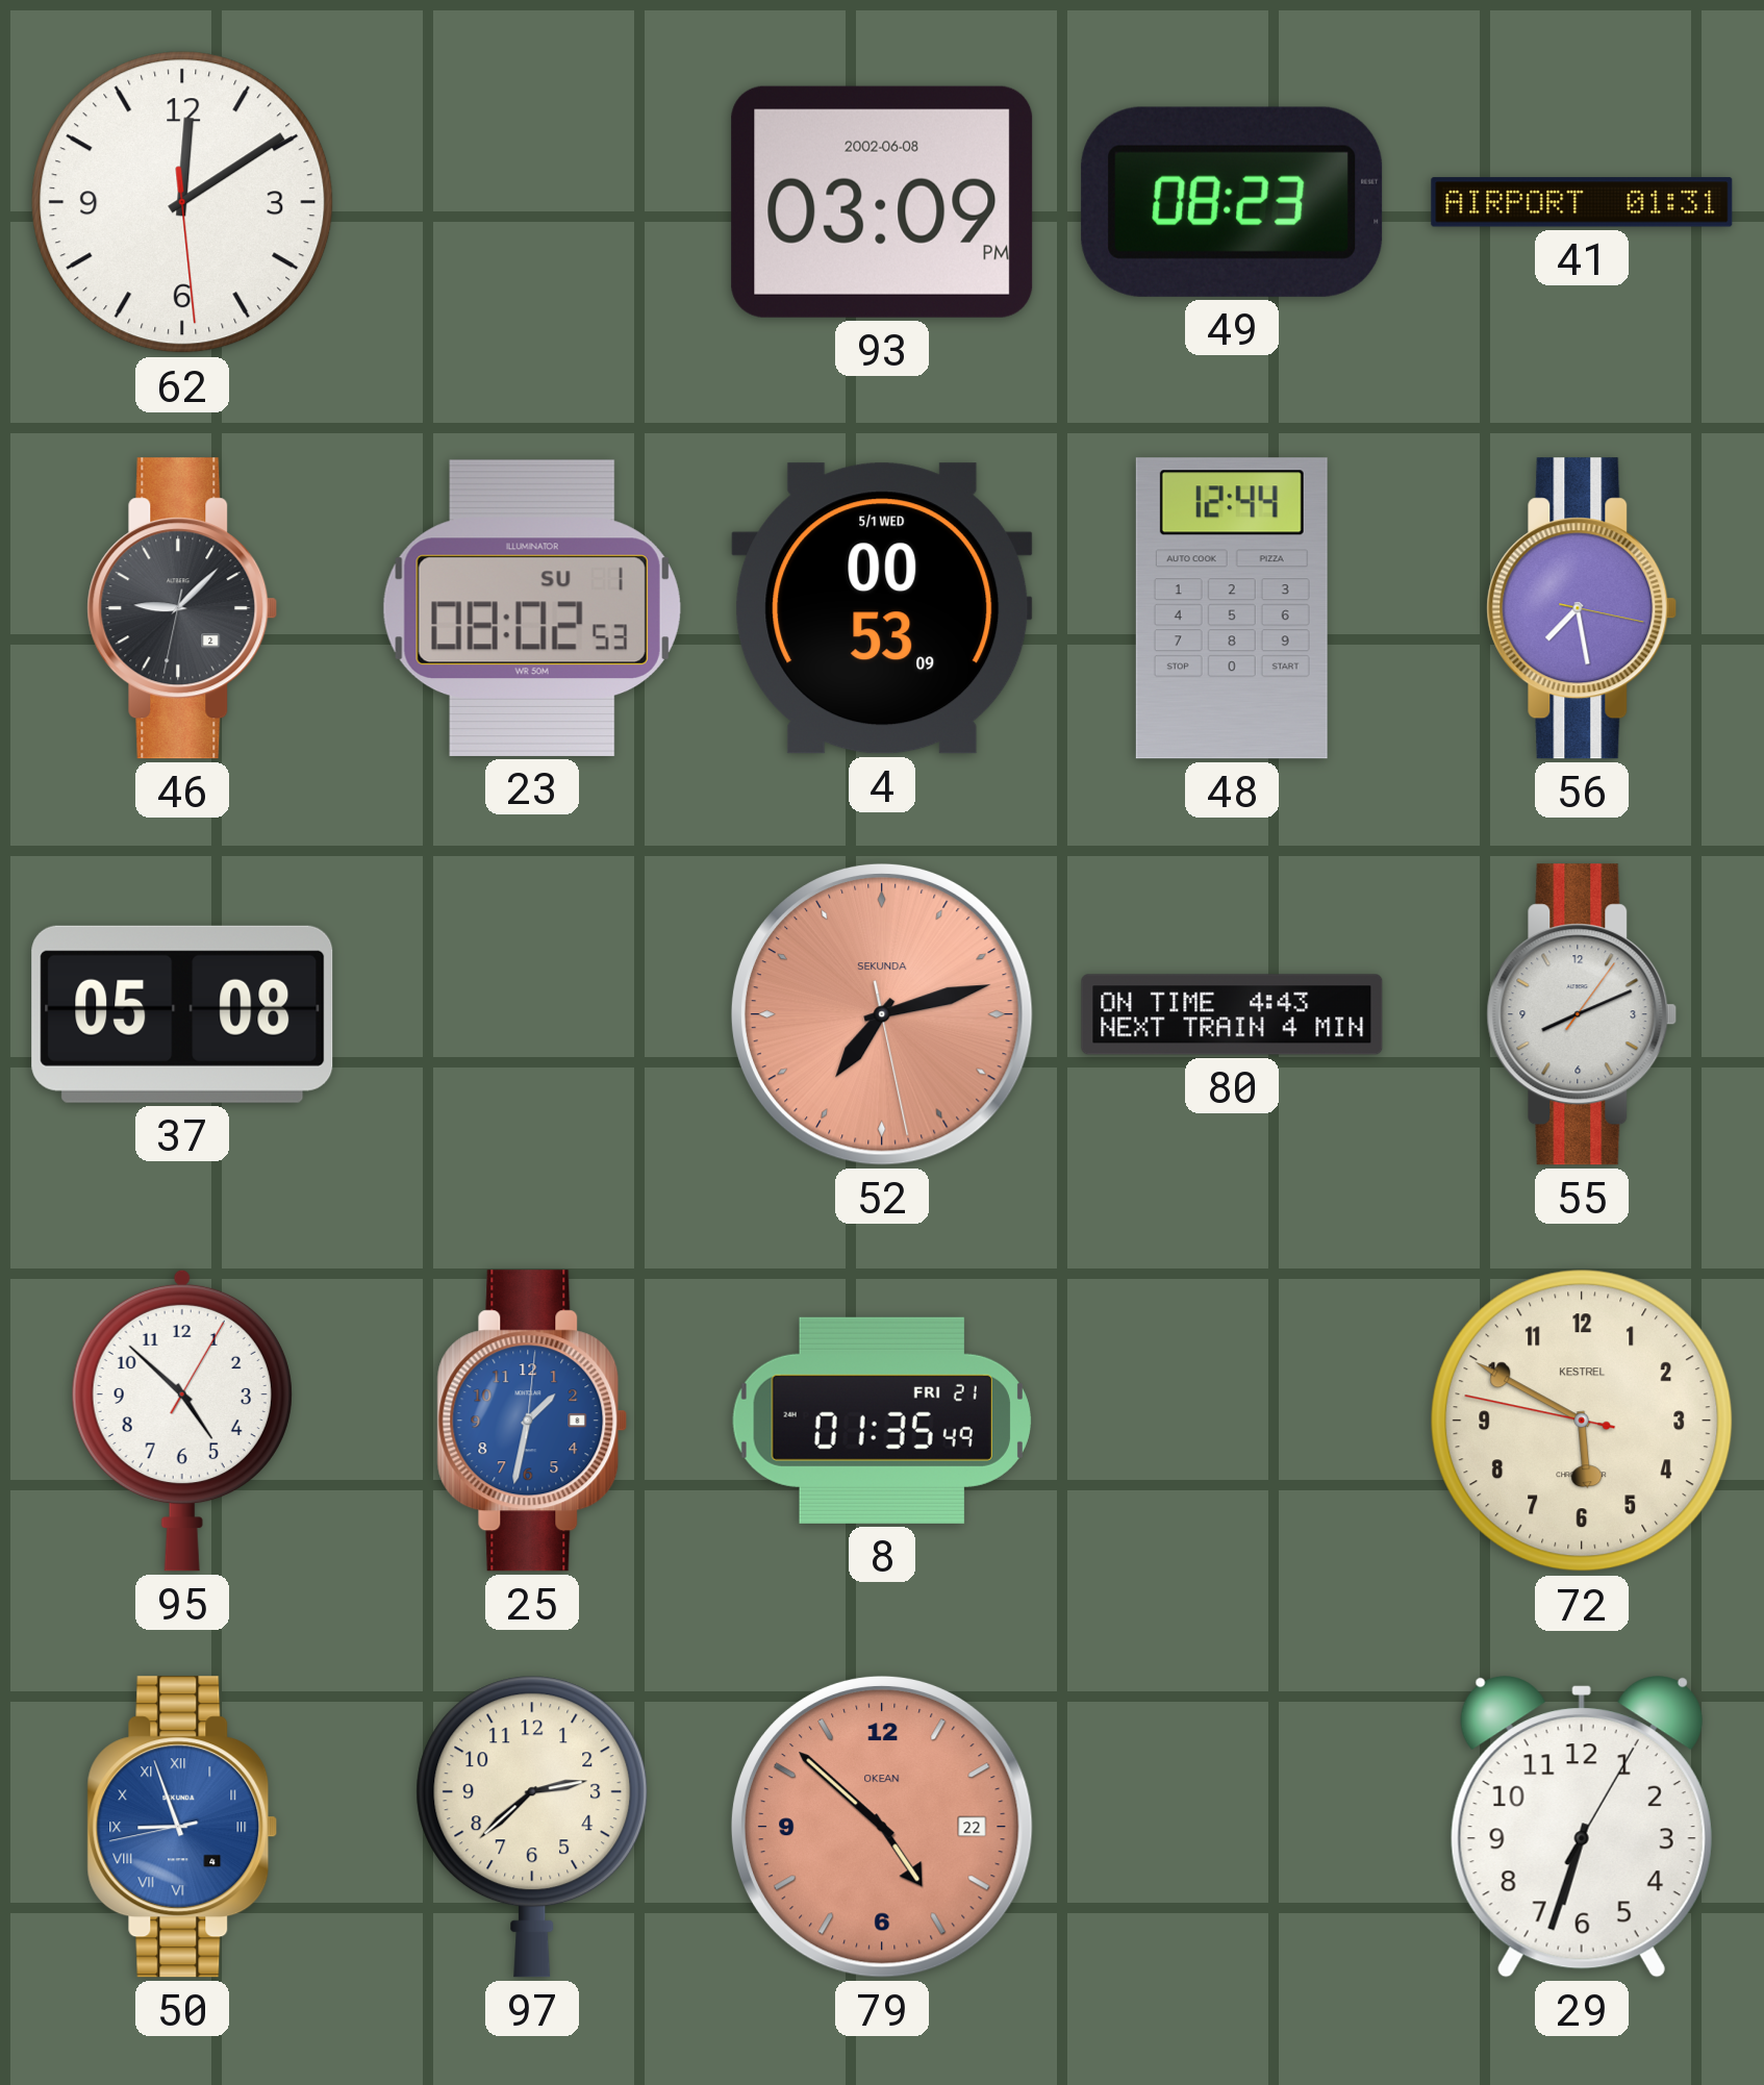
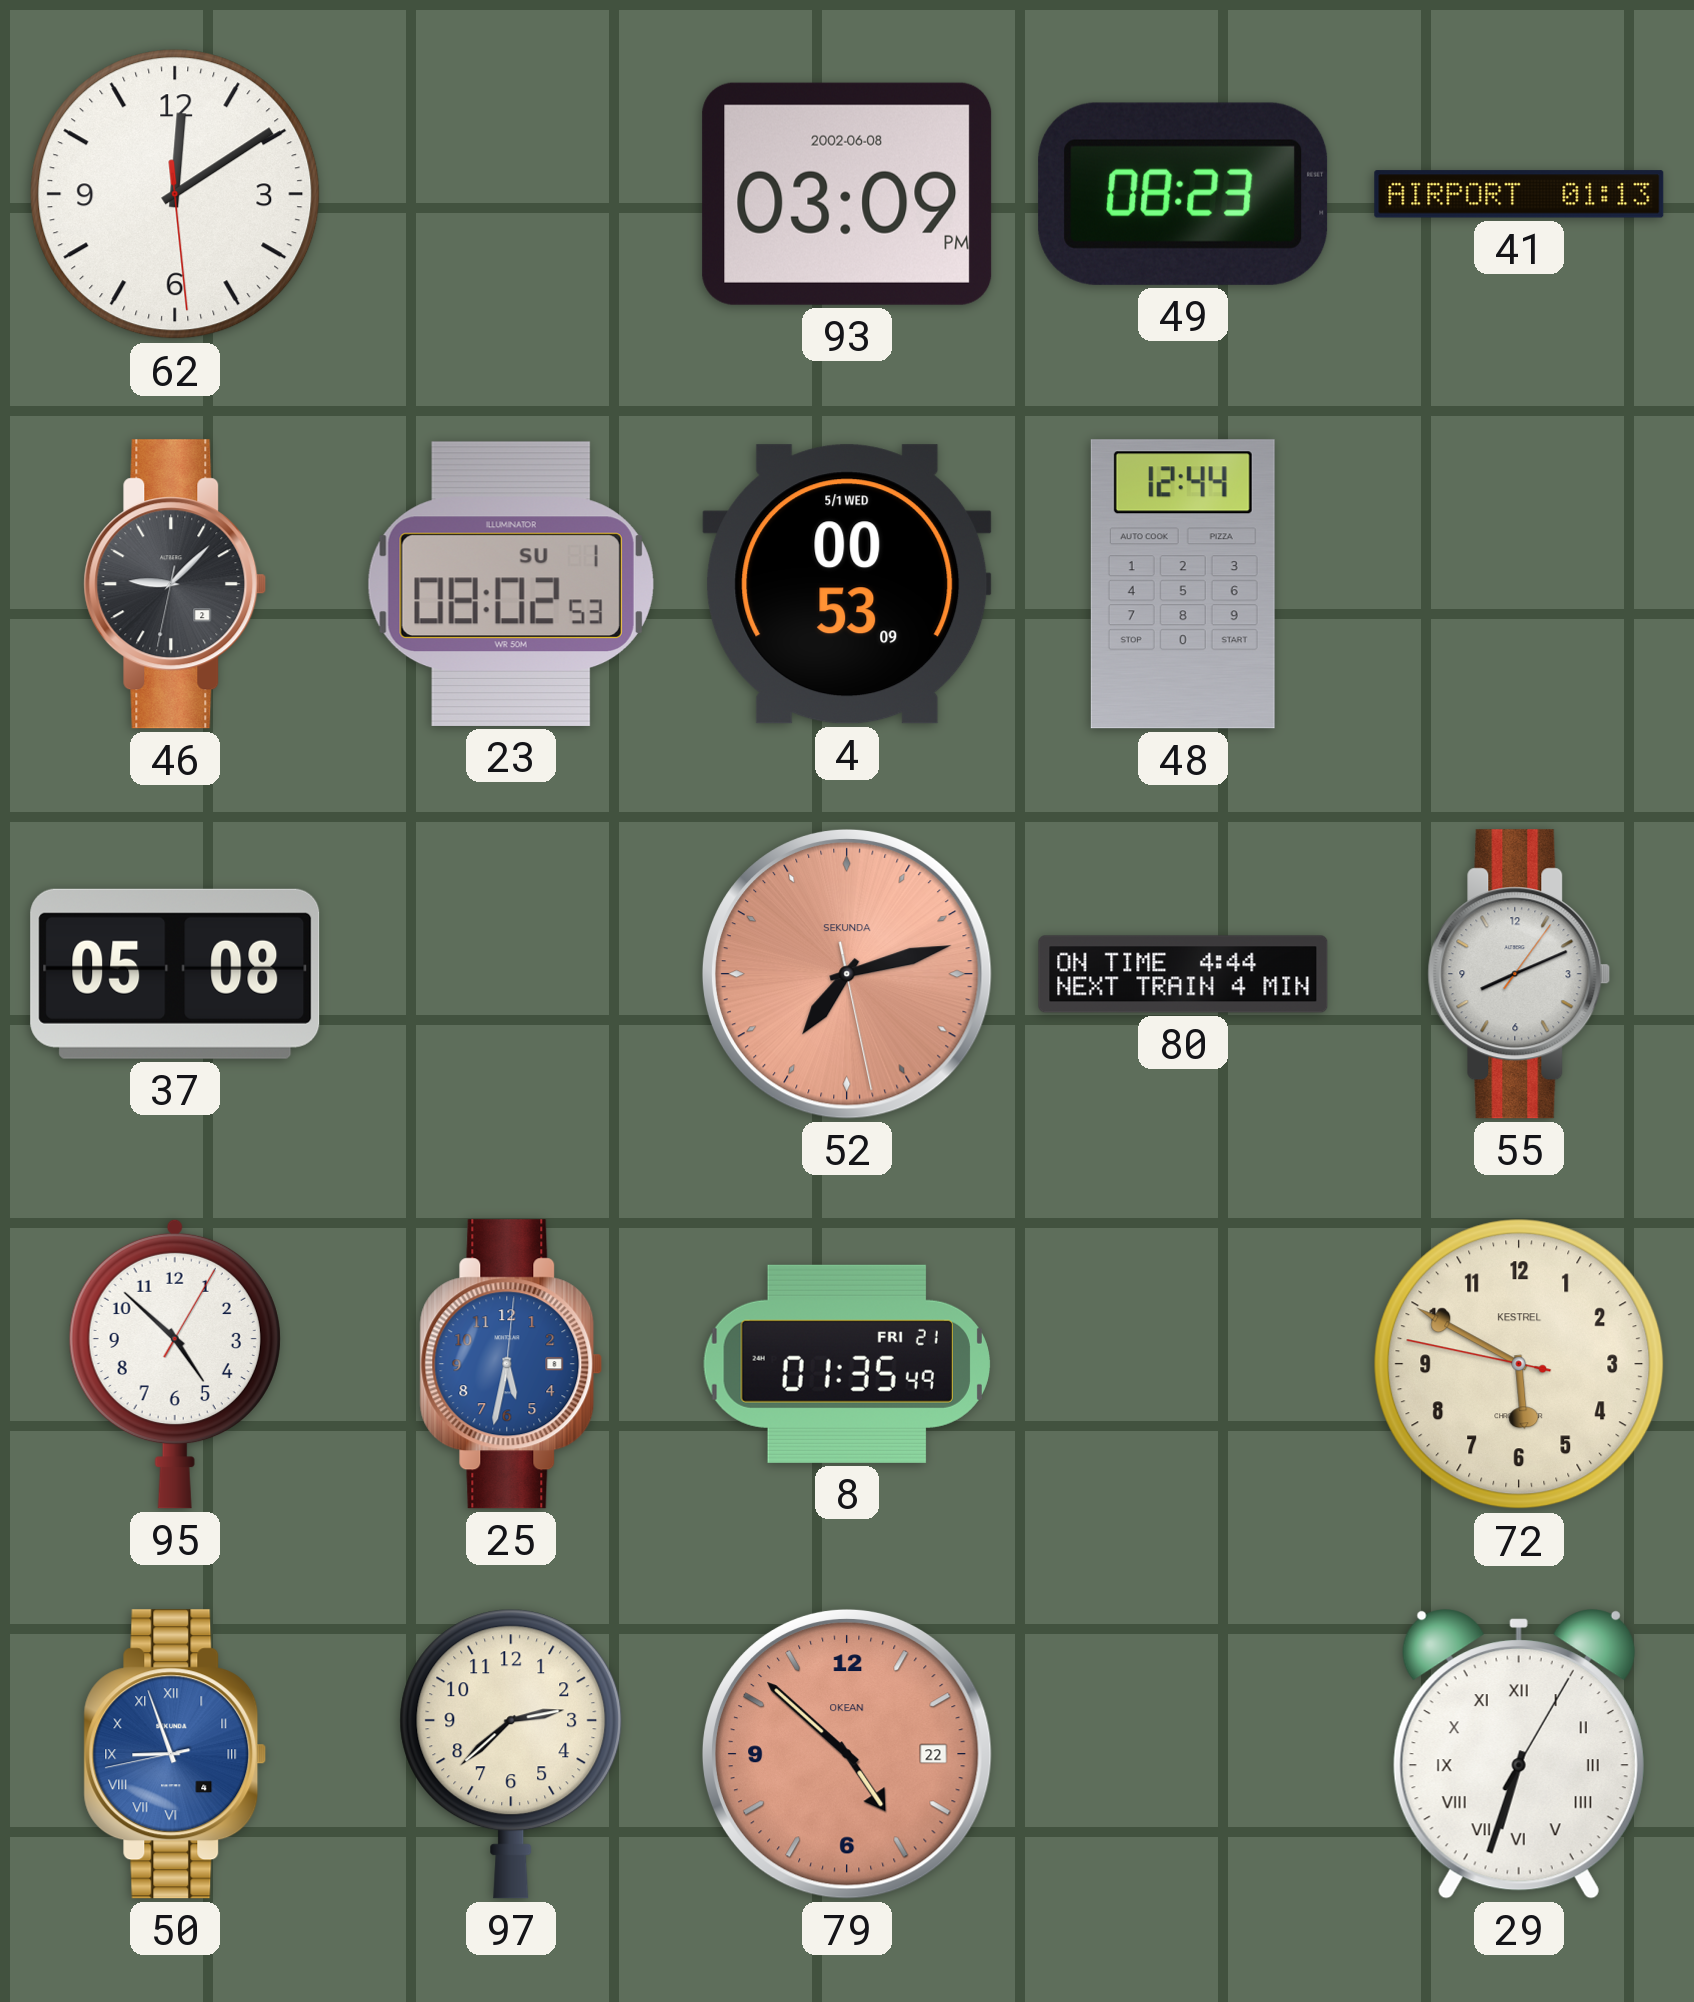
41: 01:31 -> 01:13
56: 7:28 -> none
80: 4:43 -> 4:44
25: 1:32 -> 5:32
29 numerals: Arabic -> Roman
